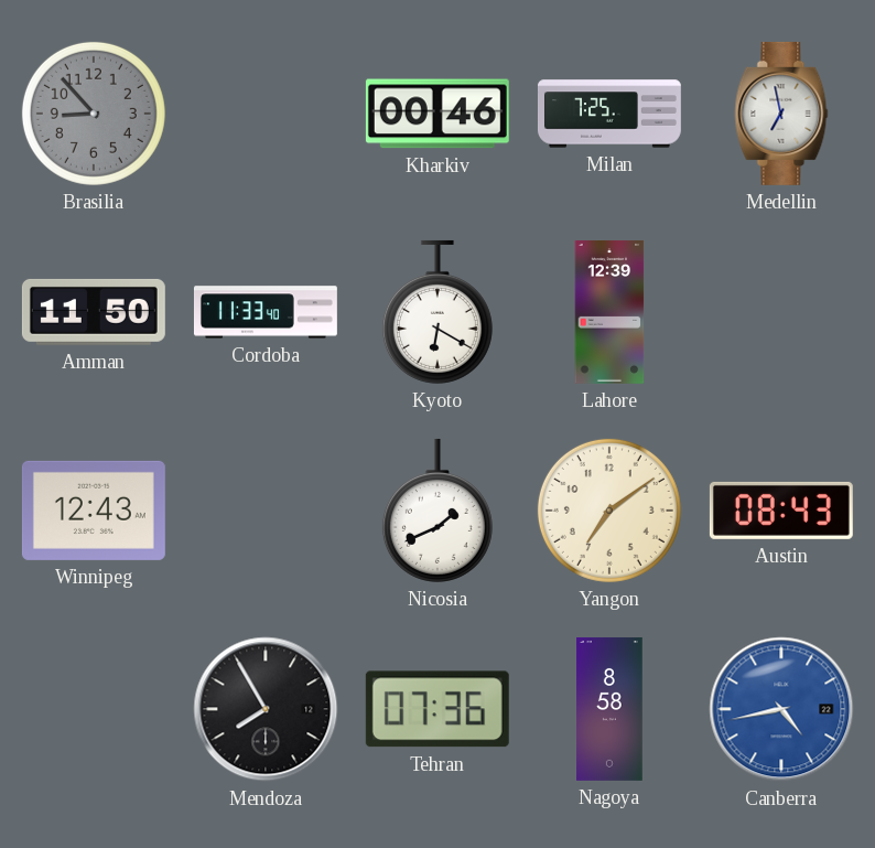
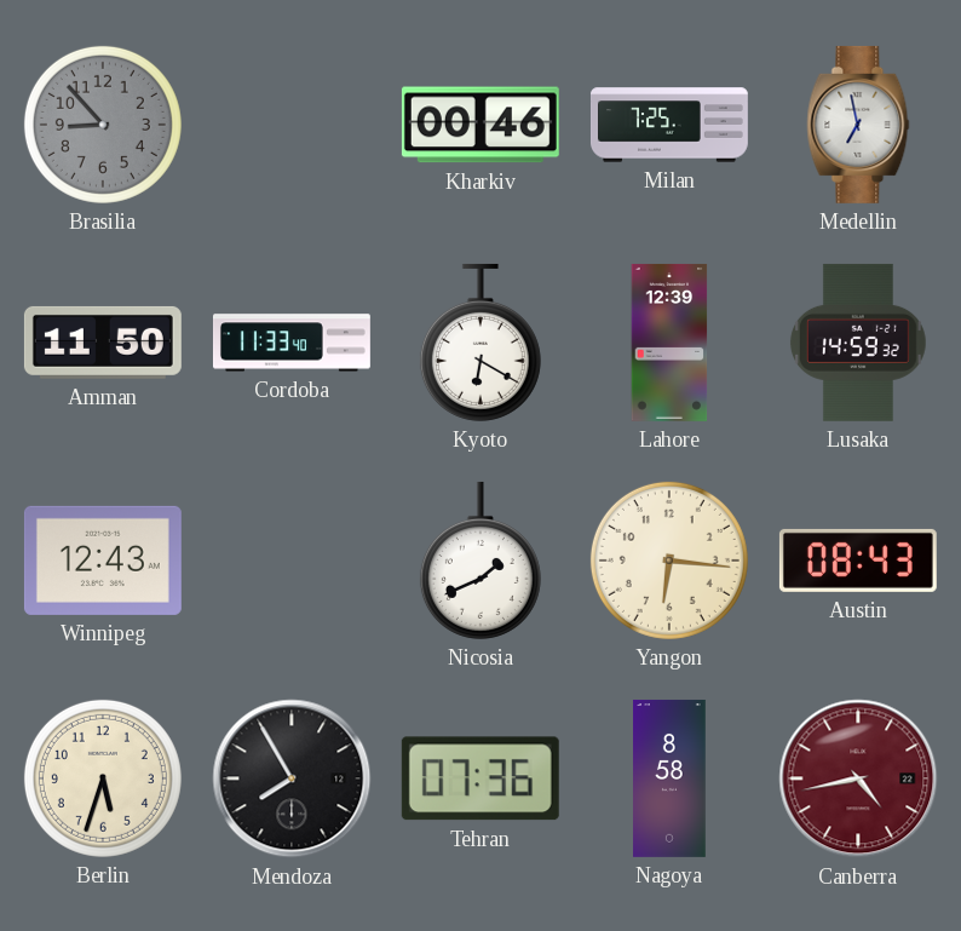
Lusaka: none -> 14:59
Yangon: 7:09 -> 6:16
Berlin: none -> 5:33
Canberra dial: blue -> burgundy
